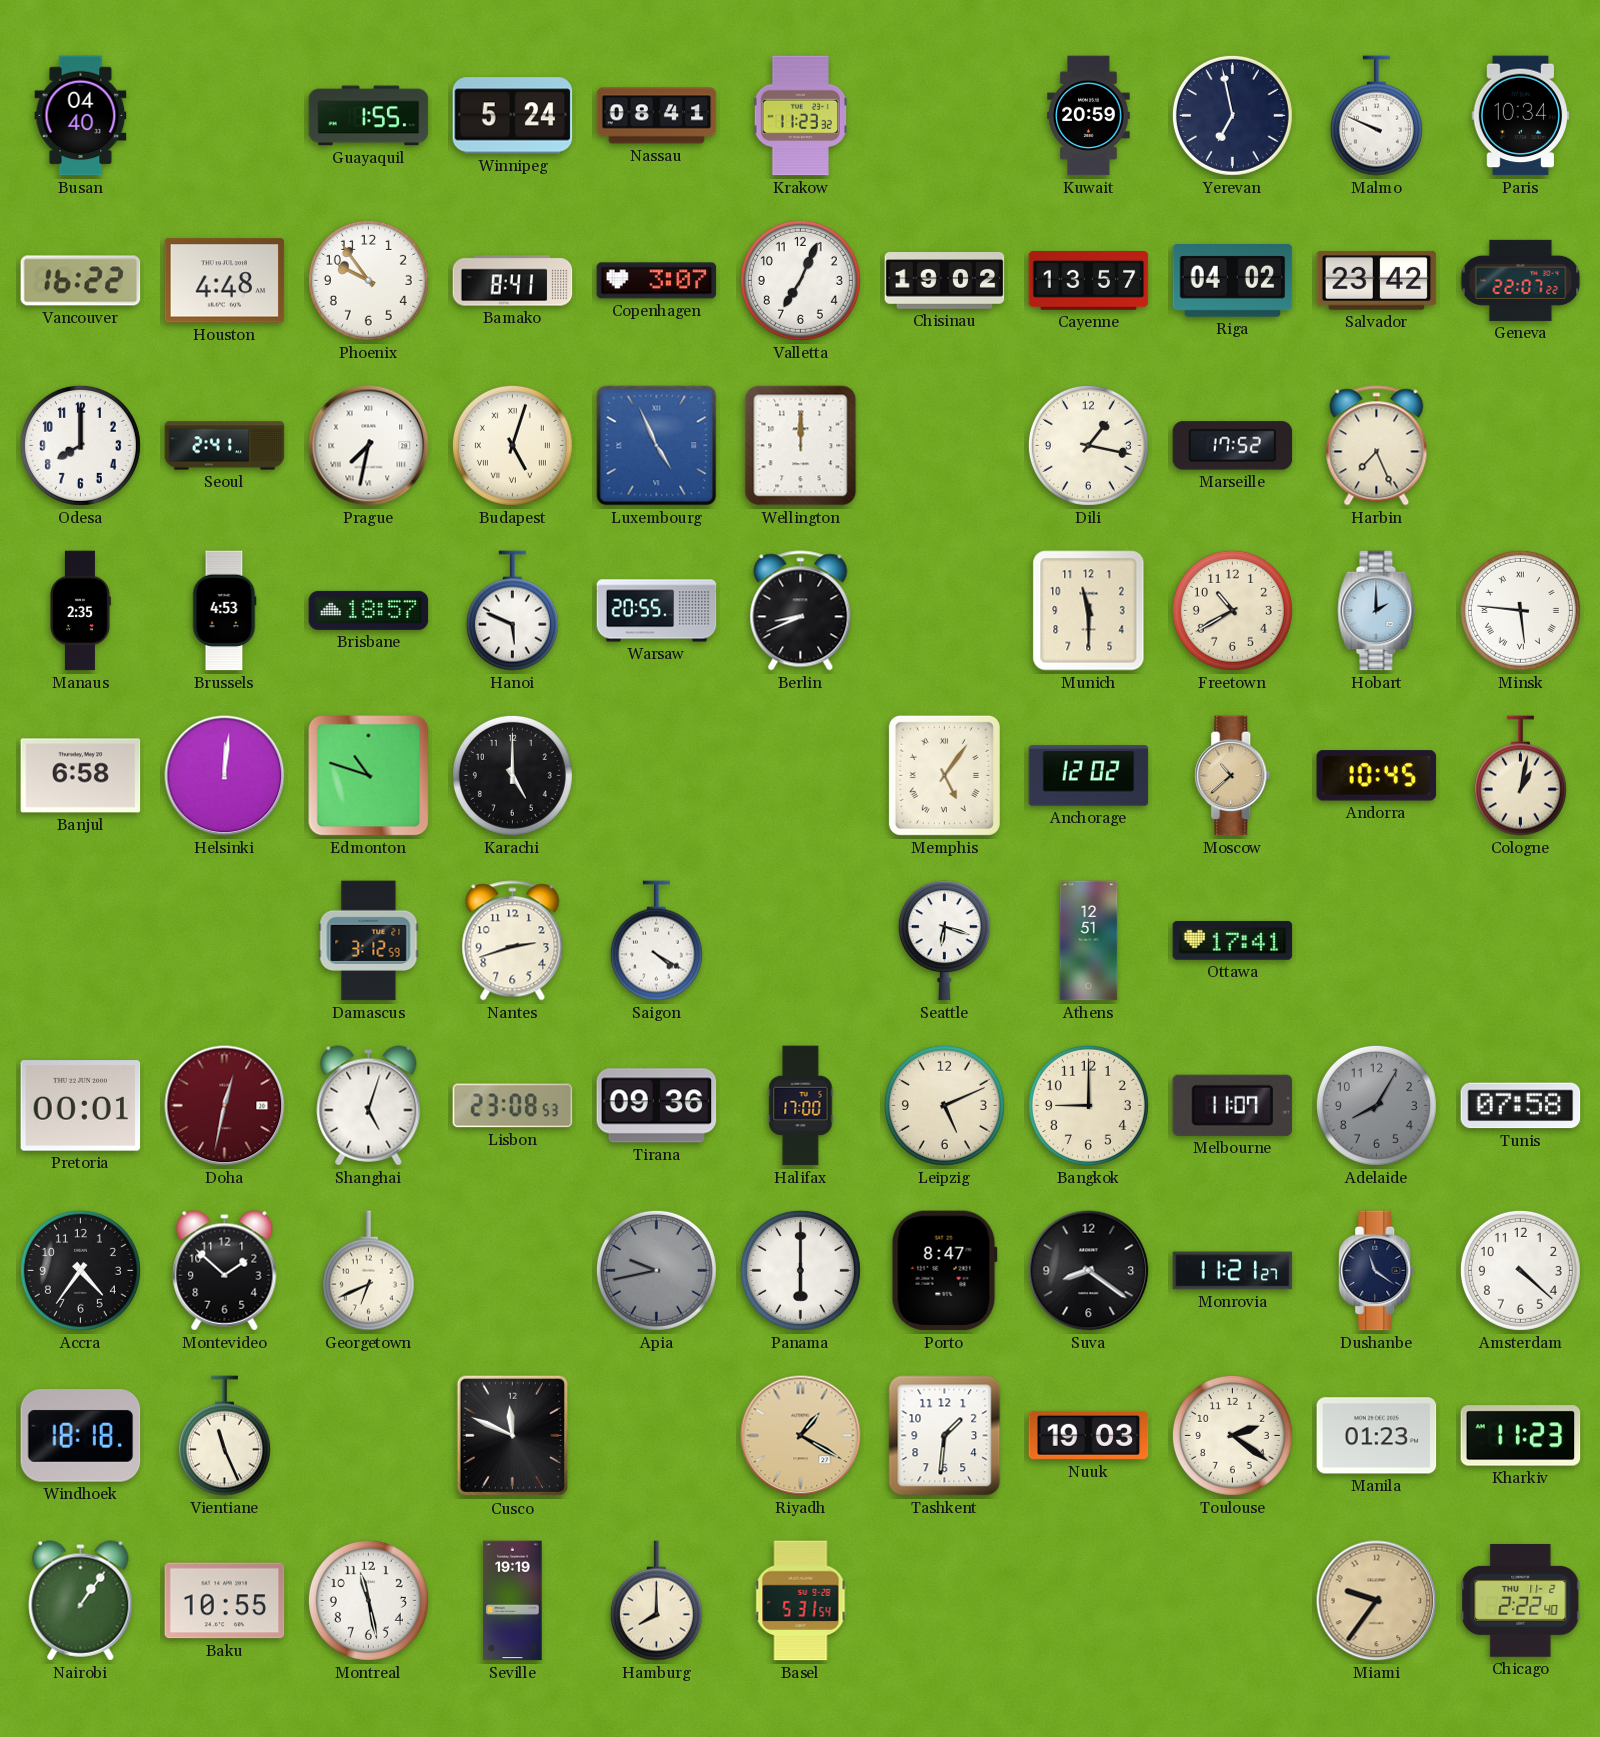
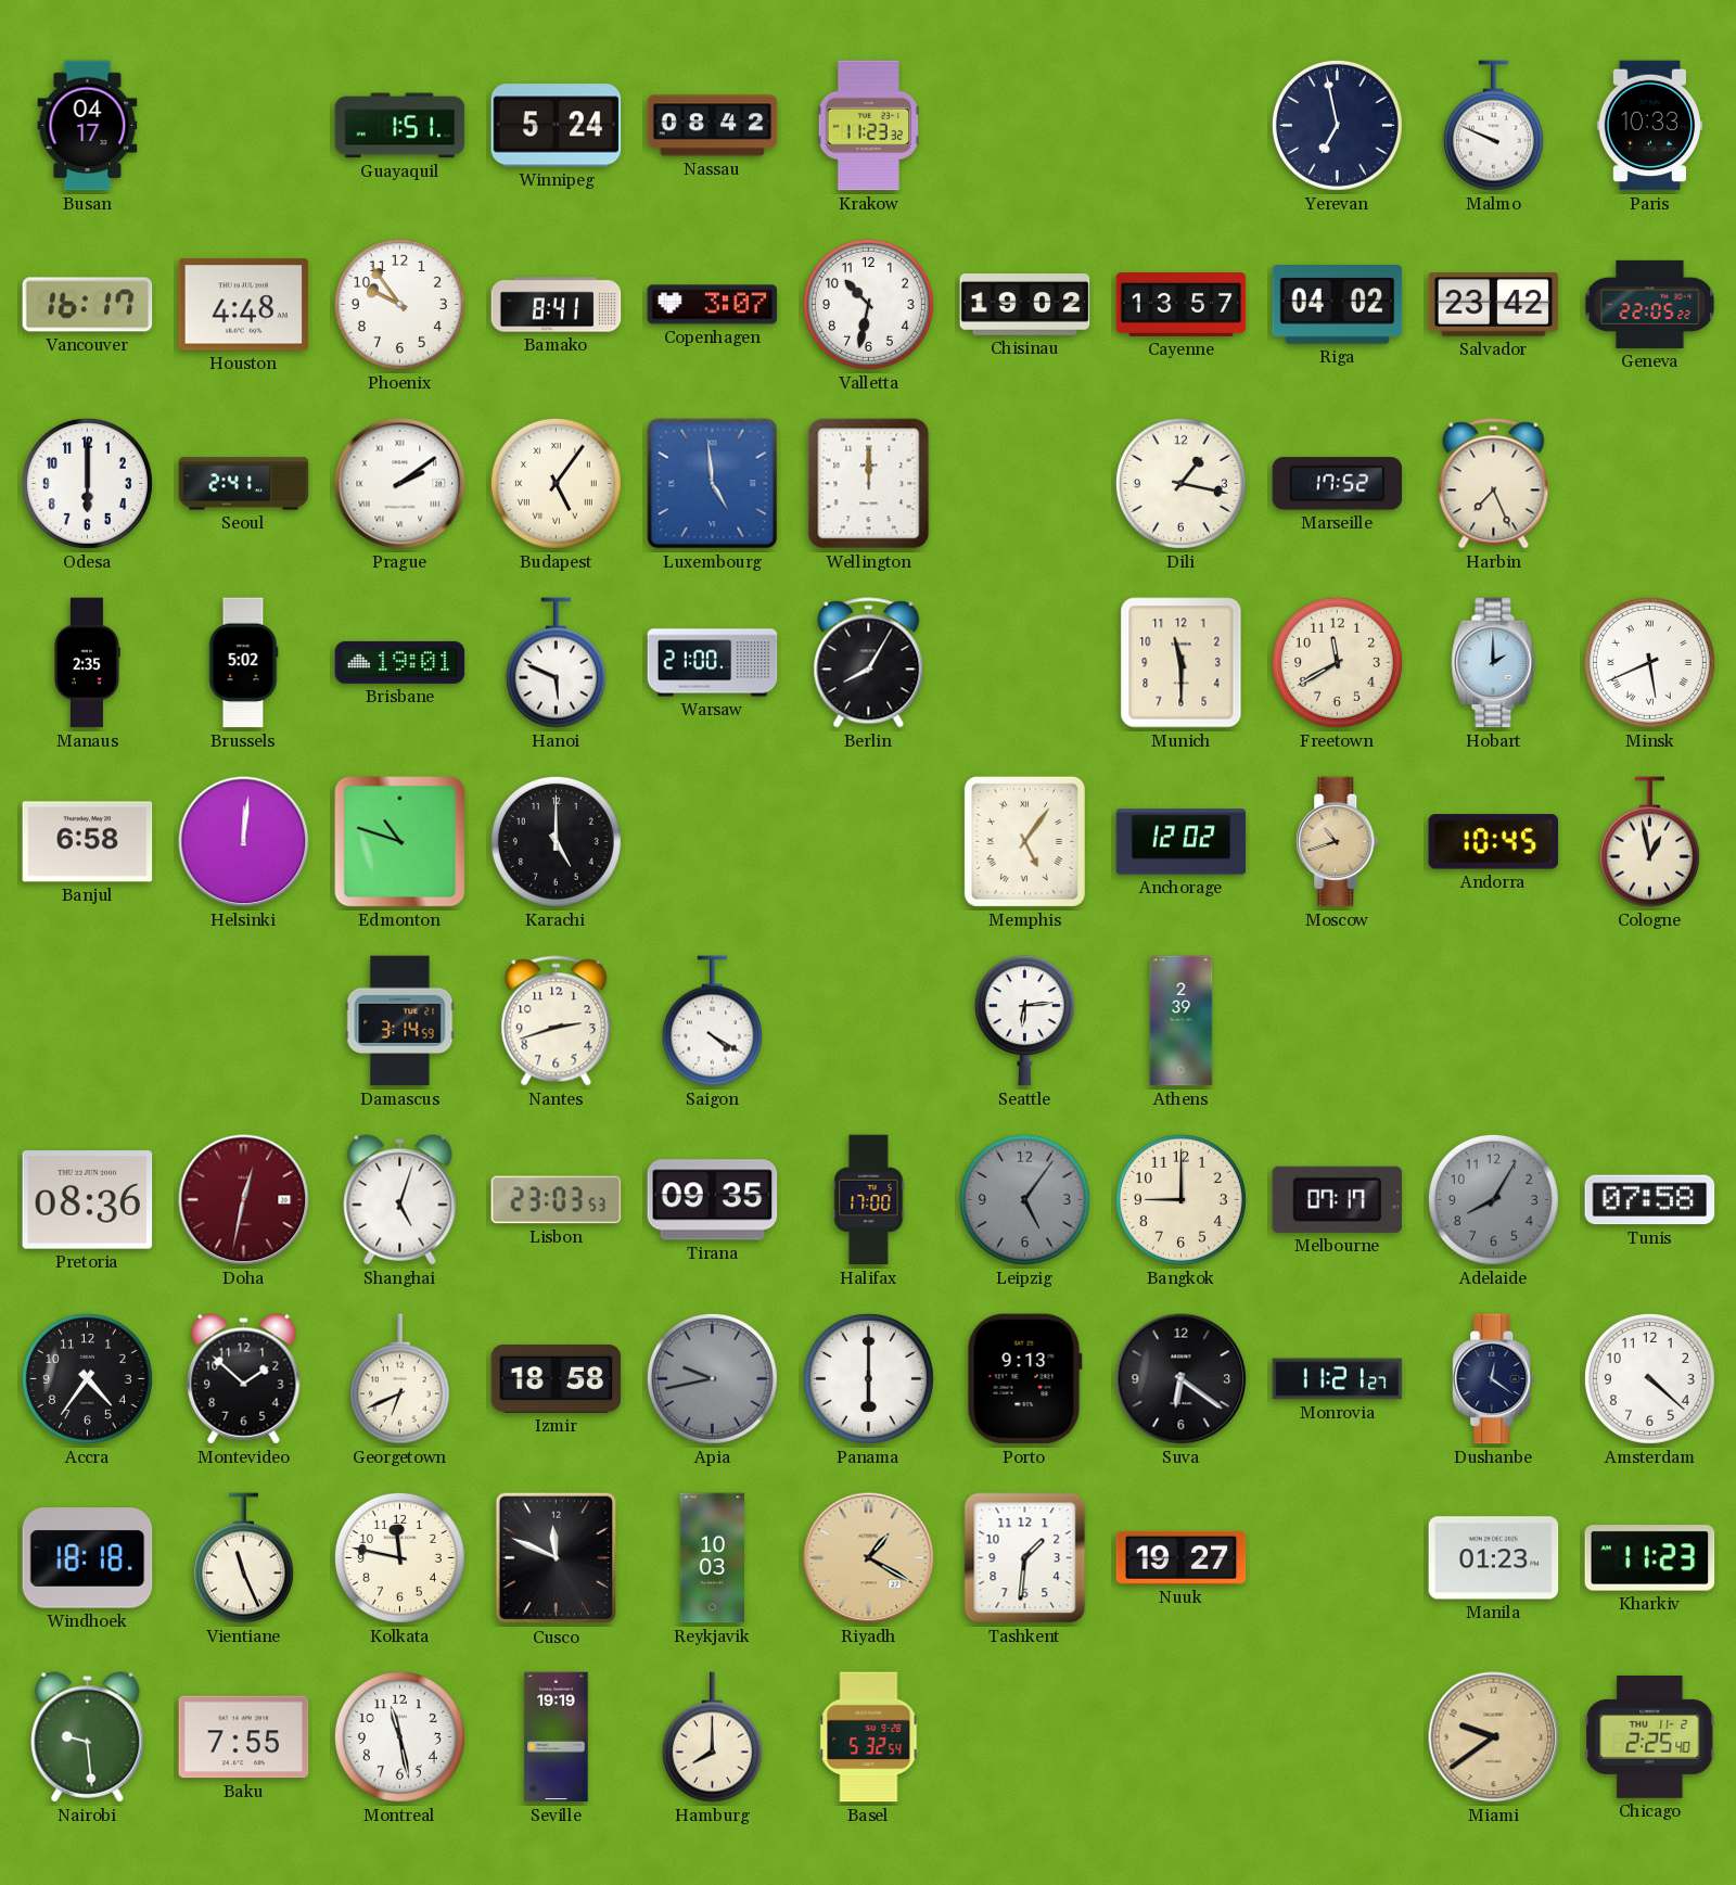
Busan: 04:40 -> 04:17
Guayaquil: 1:55 -> 1:51
Nassau: 08:41 -> 08:42
Kuwait: 20:59 -> none
Paris: 10:34 -> 10:33
Vancouver: 16:22 -> 16:17
Valletta: 7:04 -> 10:32
Geneva: 22:07 -> 22:05
Odesa: 8:00 -> 6:00
Prague: 7:32 -> 2:09
Budapest: 5:03 -> 5:06
Luxembourg: 4:56 -> 4:59
Brussels: 4:53 -> 5:02
Brisbane: 18:57 -> 19:01
Warsaw: 20:55 -> 21:00
Berlin: 8:41 -> 8:05
Freetown: 10:40 -> 11:40
Minsk: 5:46 -> 5:41
Moscow: 10:38 -> 10:42
Cologne: 1:02 -> 12:58
Damascus: 3:12 -> 3:14
Seattle: 6:18 -> 6:14
Athens: 12:51 -> 2:39
Ottawa: 17:41 -> none
Pretoria: 00:01 -> 08:36
Lisbon: 23:08 -> 23:03
Tirana: 09:36 -> 09:35
Leipzig: 5:11 -> 5:06
Leipzig dial: cream -> grey
Melbourne: 11:07 -> 07:17
Izmir: none -> 18:58
Porto: 8:47 -> 9:13
Suva: 8:21 -> 6:21
Dushanbe: 11:21 -> 12:21
Kolkata: none -> 11:47
Reykjavik: none -> 10:03
Nuuk: 19:03 -> 19:27
Toulouse: 2:21 -> none
Nairobi: 1:06 -> 9:29
Baku: 10:55 -> 7:55
Basel: 5:31 -> 5:32
Miami: 9:36 -> 9:39
Chicago: 2:22 -> 2:25
